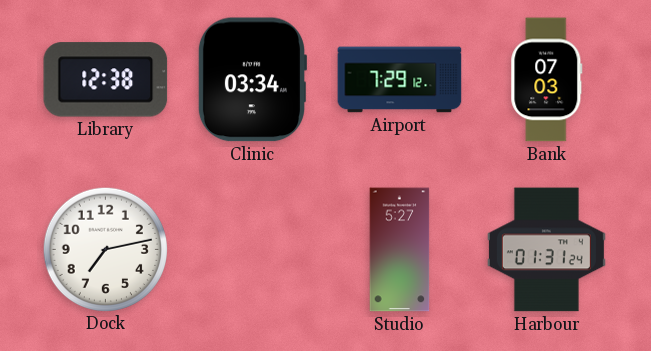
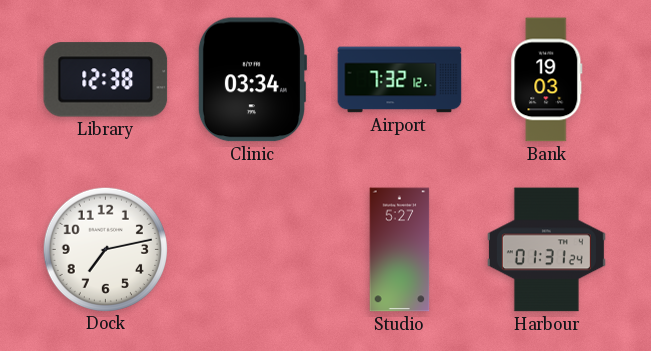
Airport: 7:29 -> 7:32
Bank: 07:03 -> 19:03
